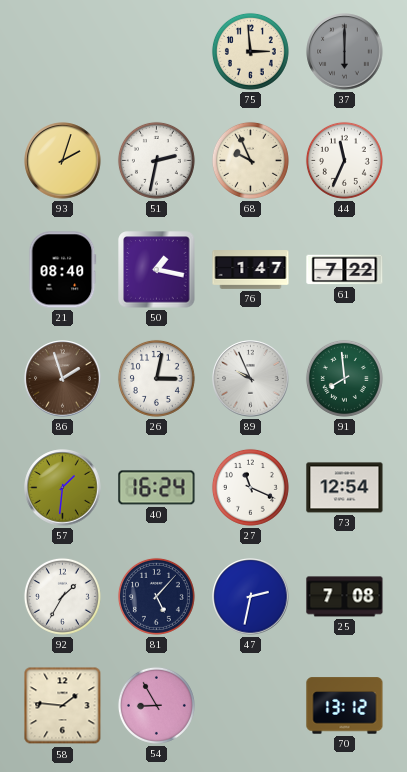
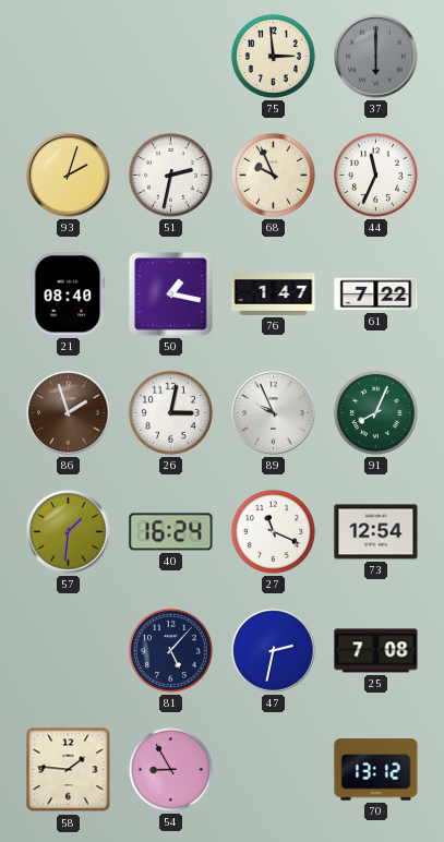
91: 7:59 -> 8:04
92: 1:35 -> none
